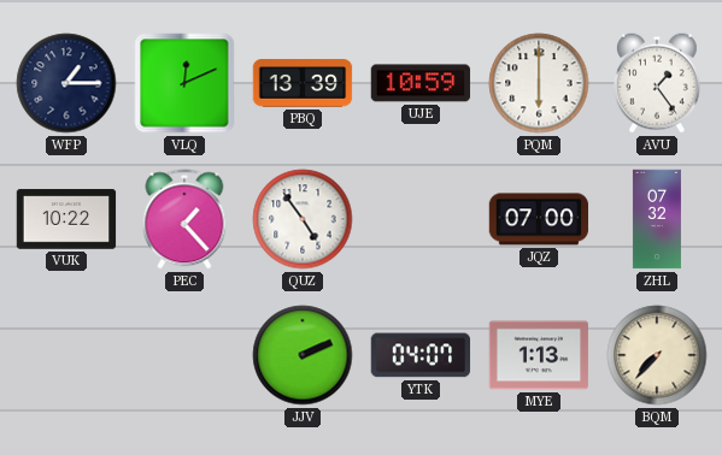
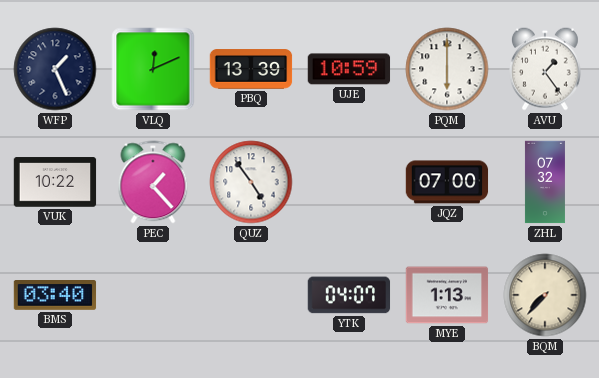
WFP: 1:15 -> 1:26
BMS: none -> 03:40
JJV: 2:11 -> none
